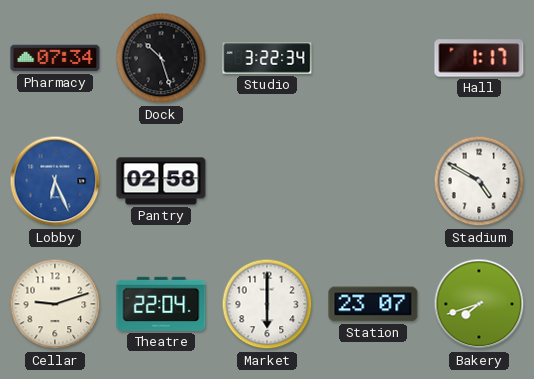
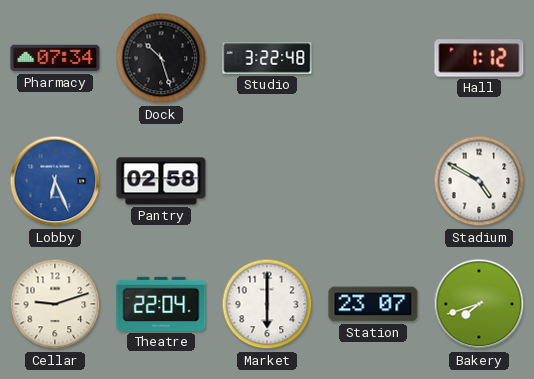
Studio: 3:22:34 -> 3:22:48
Hall: 1:17 -> 1:12
